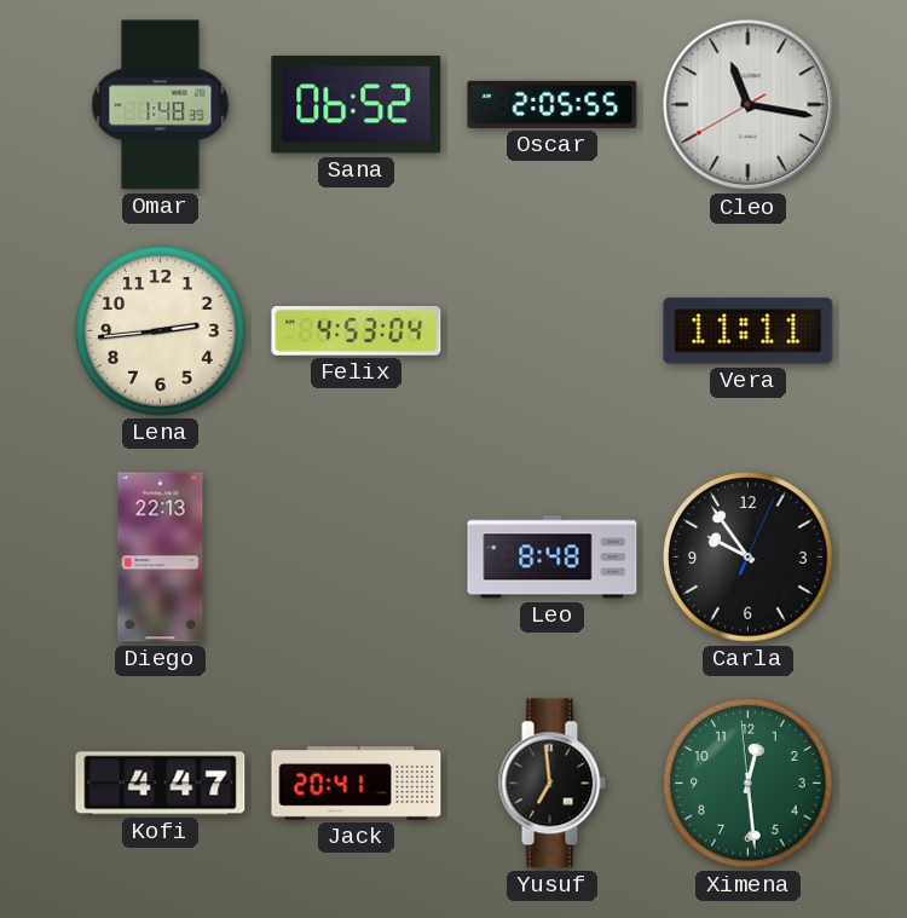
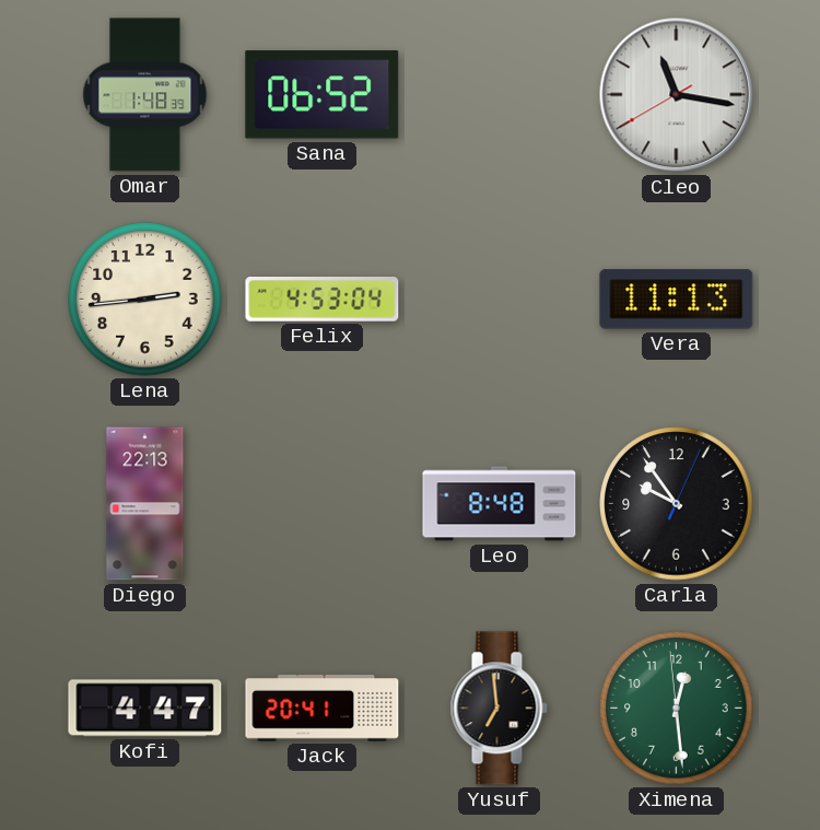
Oscar: 2:05 -> none
Vera: 11:11 -> 11:13
